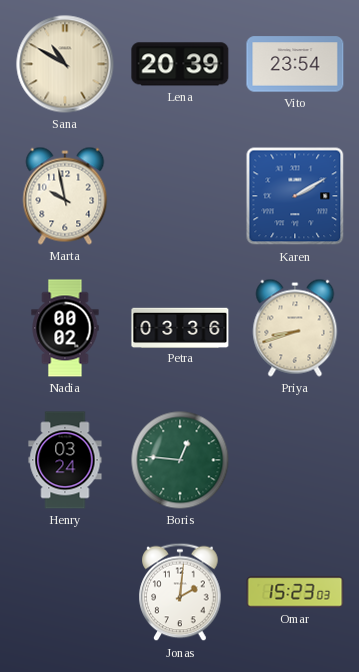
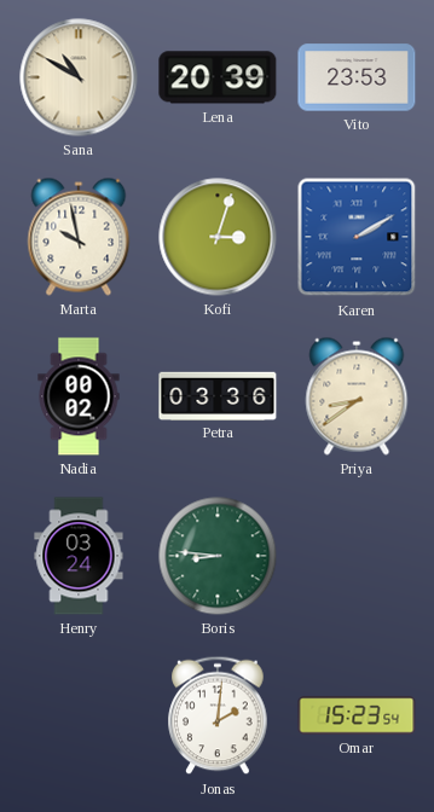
Vito: 23:54 -> 23:53
Kofi: none -> 3:03
Priya: 8:42 -> 8:39
Boris: 12:46 -> 8:46
Omar: 15:23:03 -> 15:23:54
